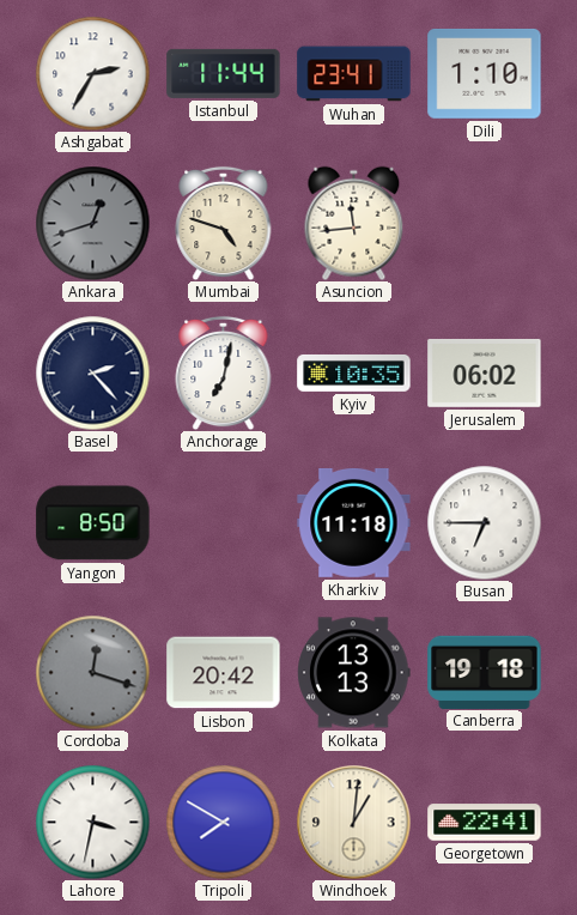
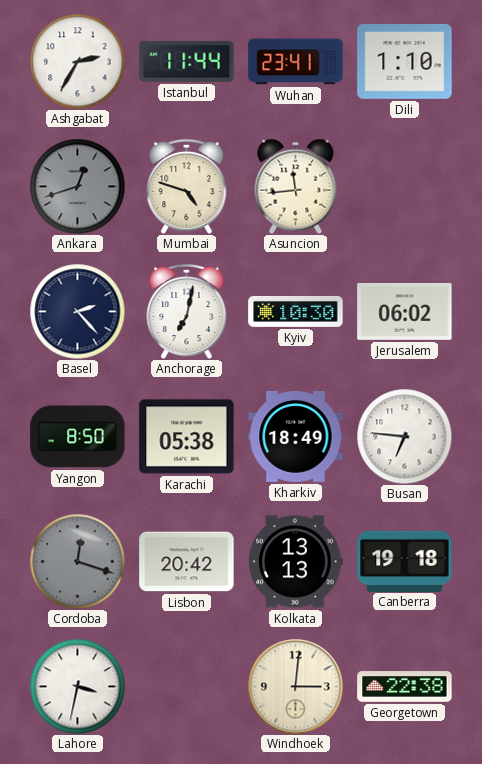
Kyiv: 10:35 -> 10:30
Karachi: none -> 05:38
Kharkiv: 11:18 -> 18:49
Busan: 6:45 -> 6:46
Tripoli: 7:50 -> none
Windhoek: 1:01 -> 3:01
Georgetown: 22:41 -> 22:38
